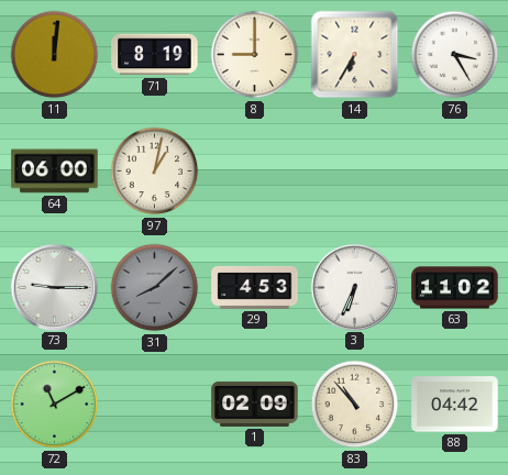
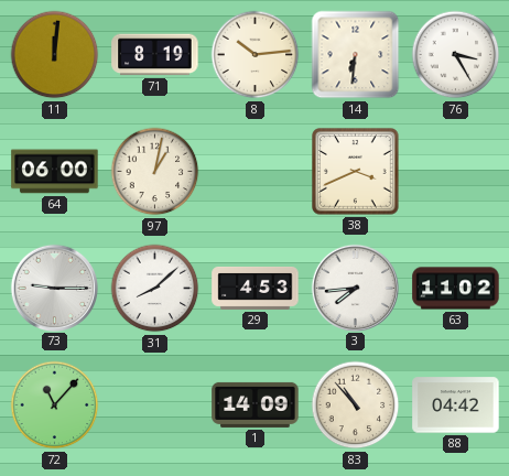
8: 9:00 -> 10:14
14: 6:35 -> 6:31
38: none -> 3:41
31 dial: grey -> white
3: 6:34 -> 7:44
72: 11:10 -> 11:07
1: 02:09 -> 14:09
